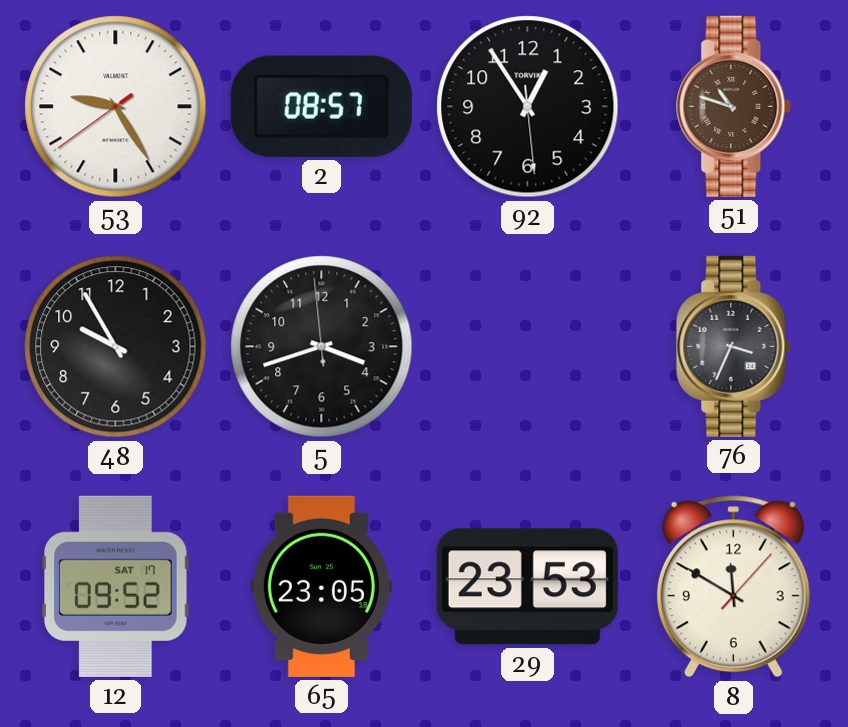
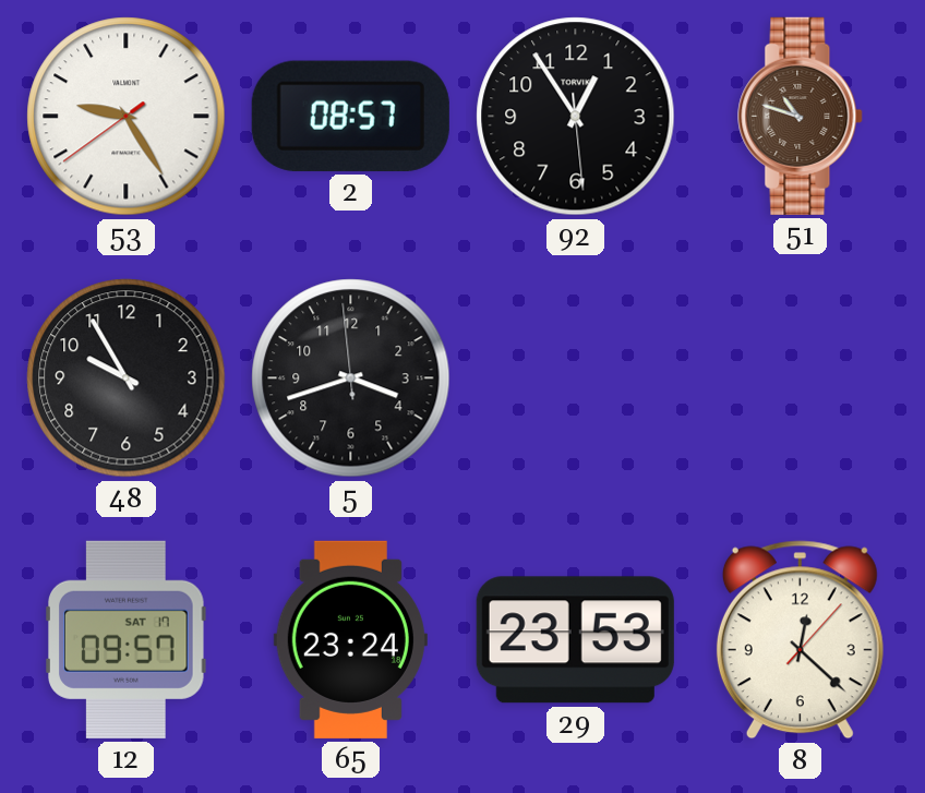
76: 3:34 -> none
12: 09:52 -> 09:57
65: 23:05 -> 23:24
8: 11:50 -> 12:22
